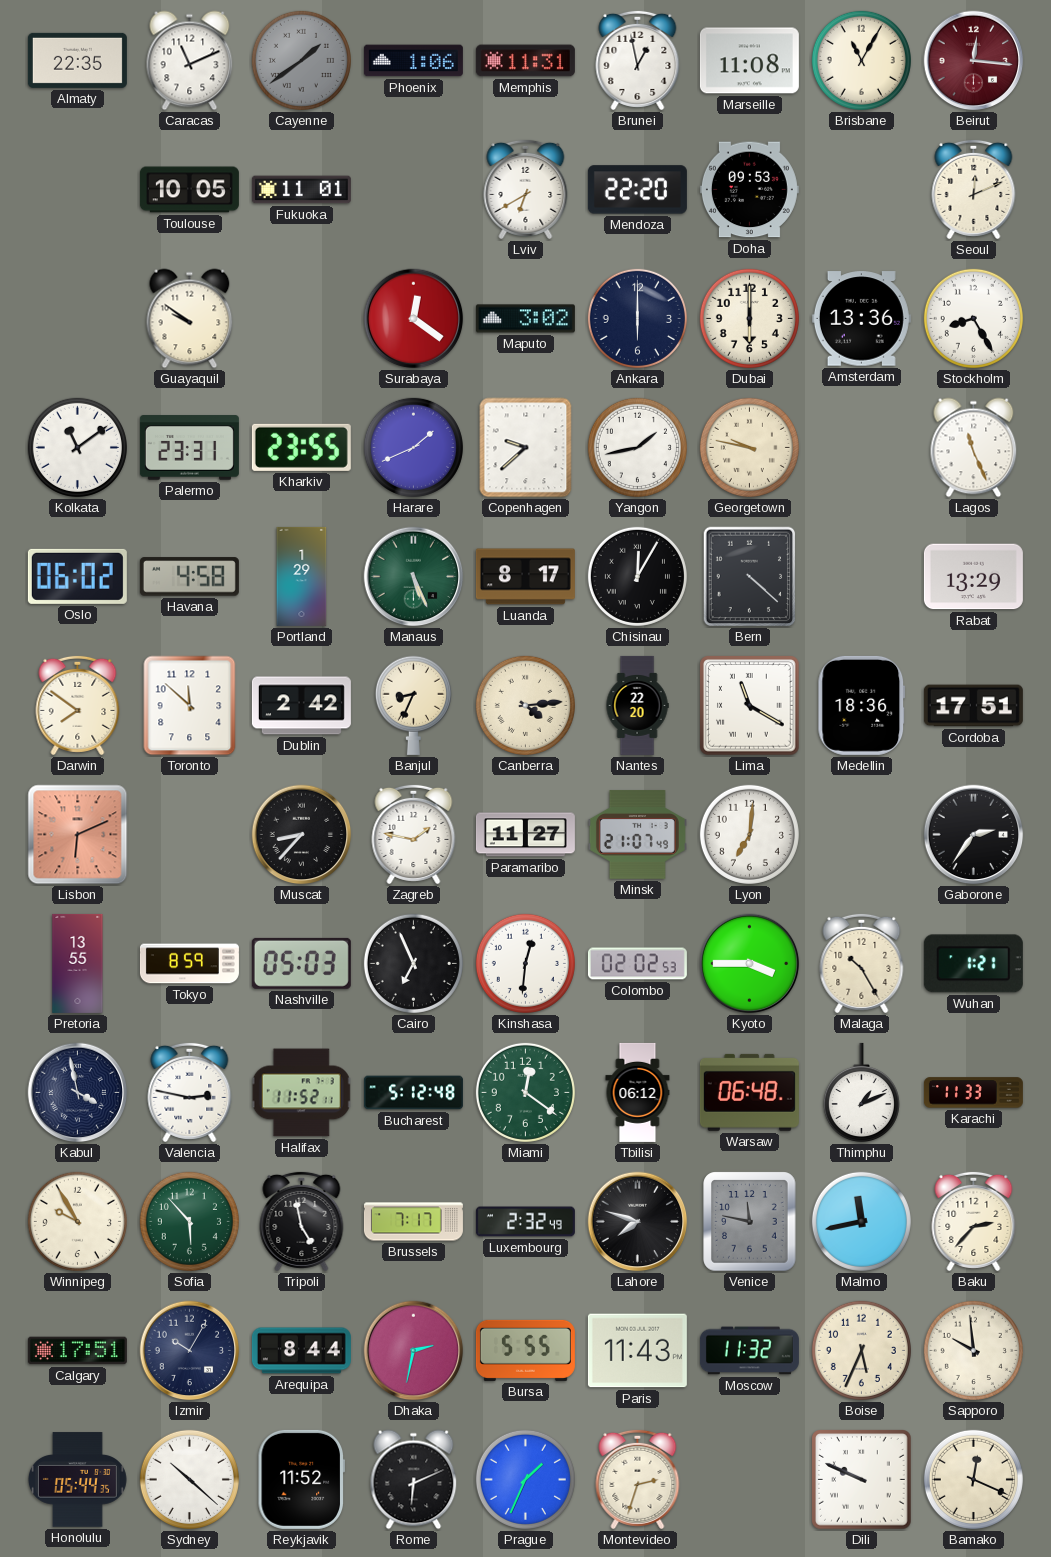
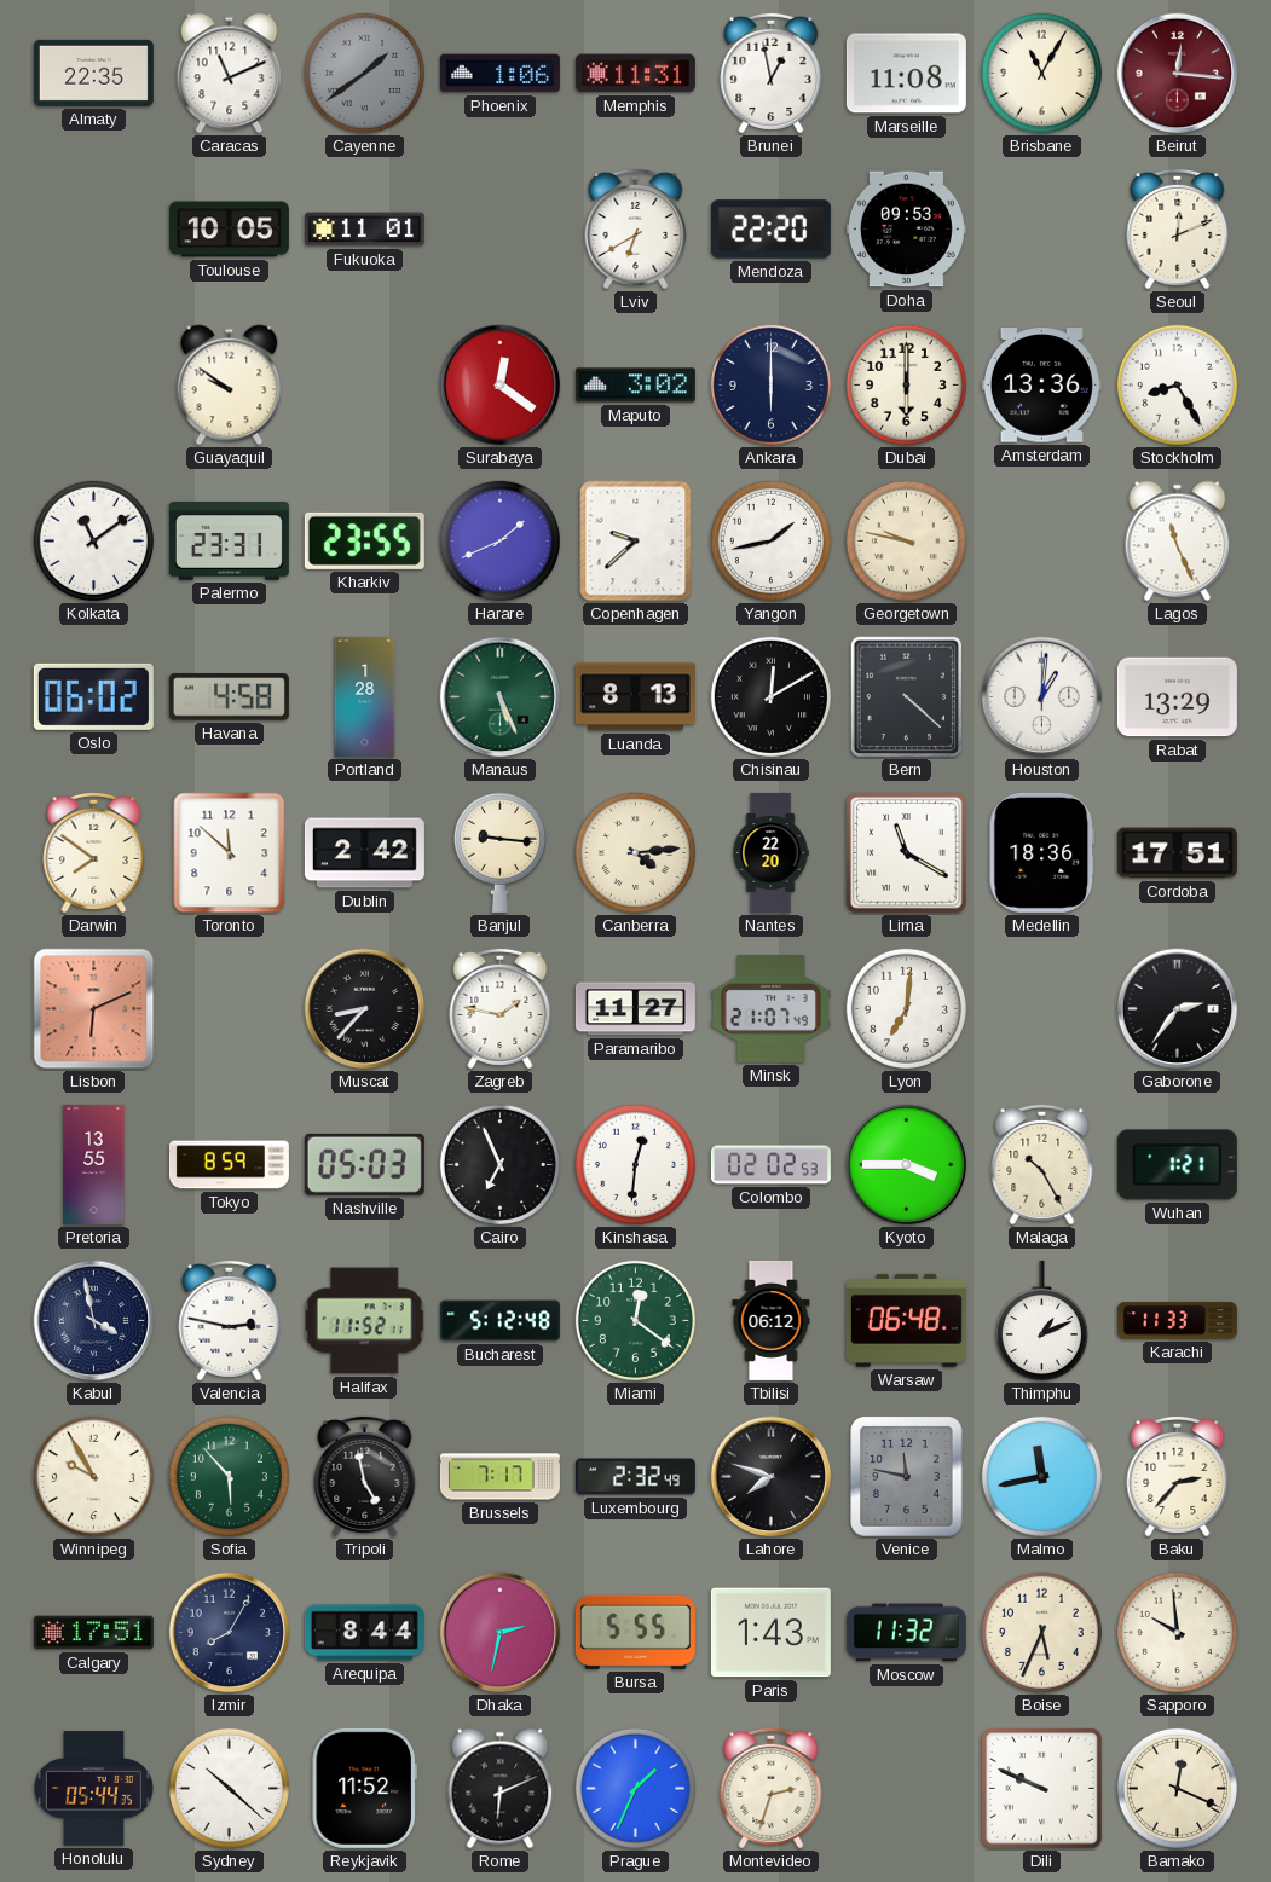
Portland: 1:29 -> 1:28
Luanda: 8:17 -> 8:13
Chisinau: 12:05 -> 12:10
Houston: none -> 1:01
Banjul: 8:34 -> 9:16
Izmir: 10:05 -> 8:05
Paris: 11:43 -> 1:43
